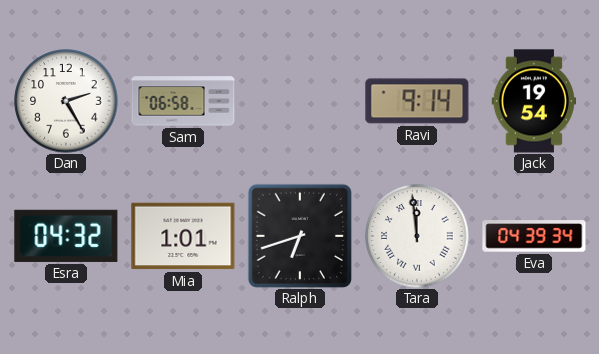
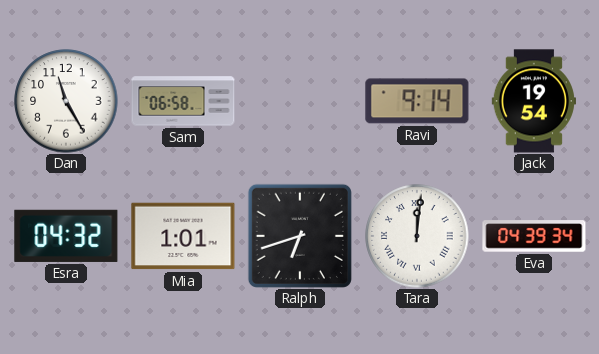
Dan: 2:25 -> 11:25
Tara: 11:59 -> 12:01
